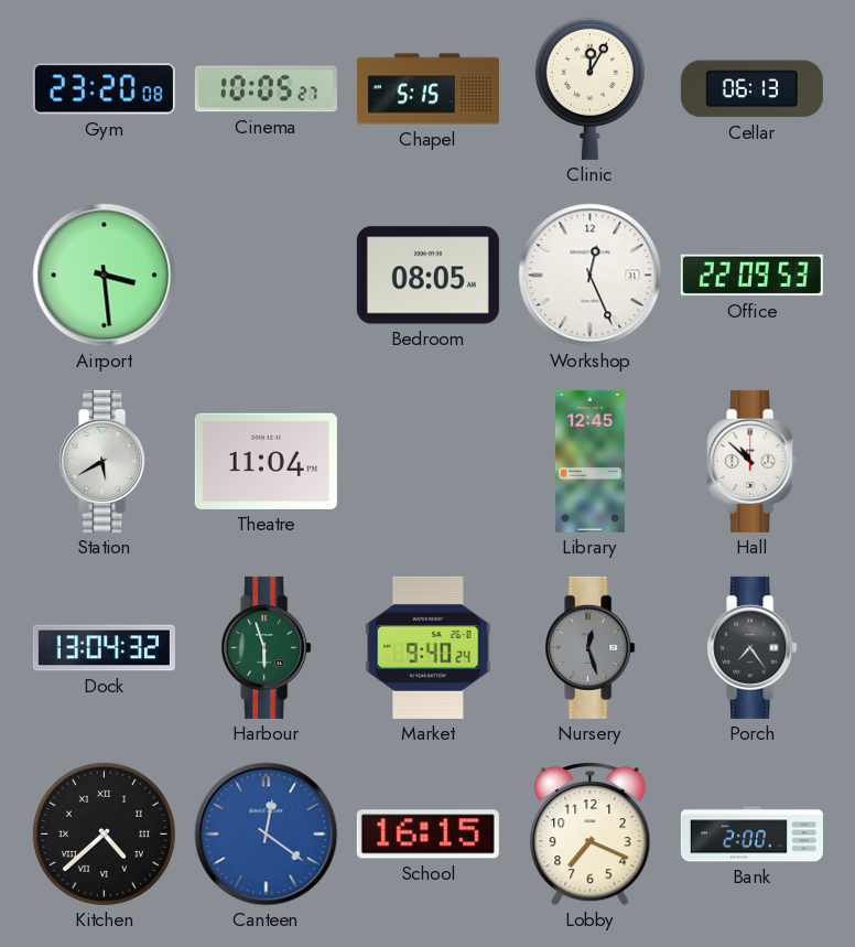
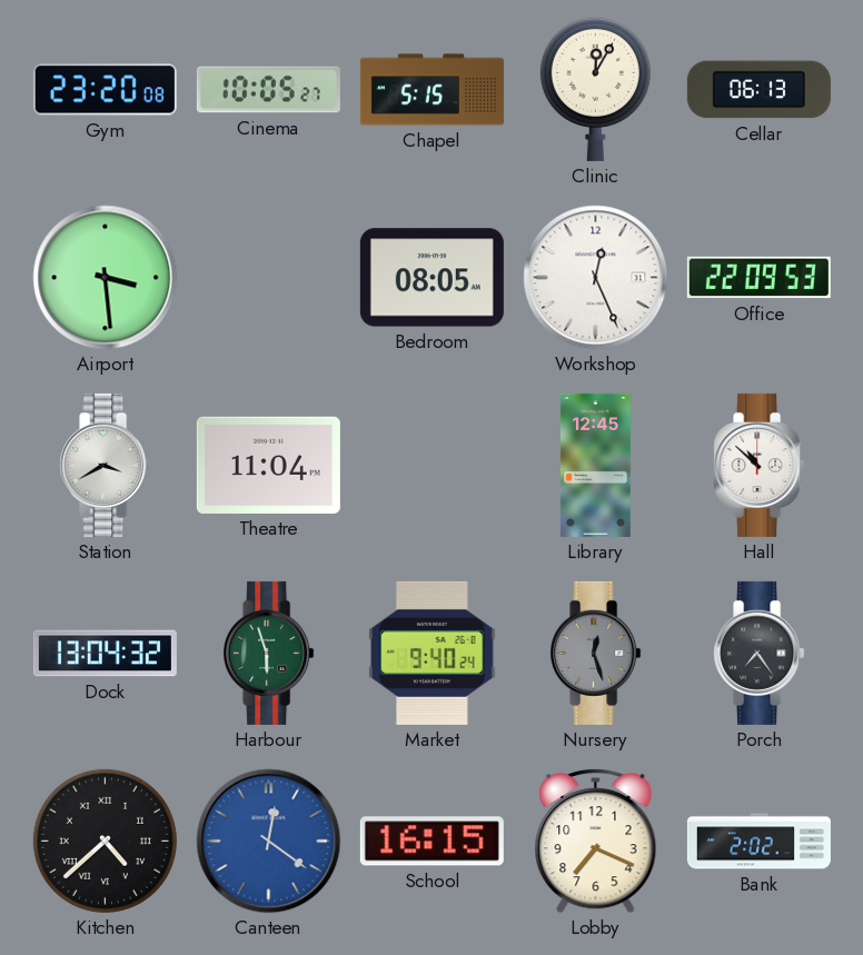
Station: 5:40 -> 3:40
Bank: 2:00 -> 2:02
